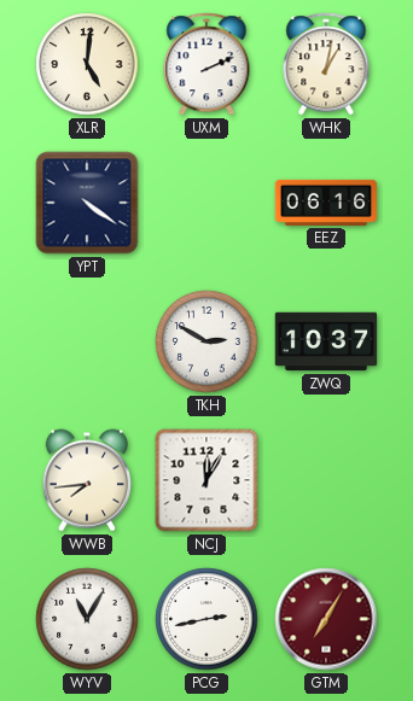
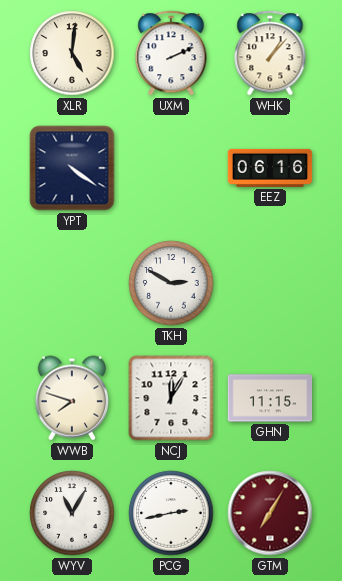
WHK: 1:02 -> 1:07
ZWQ: 10:37 -> none
WWB: 7:44 -> 7:48
GHN: none -> 11:15
